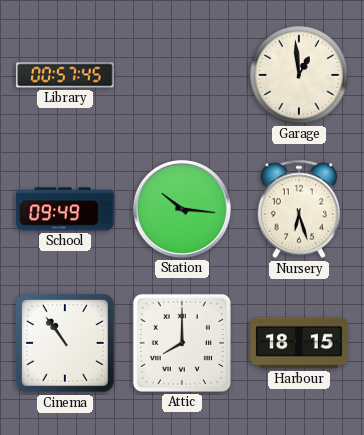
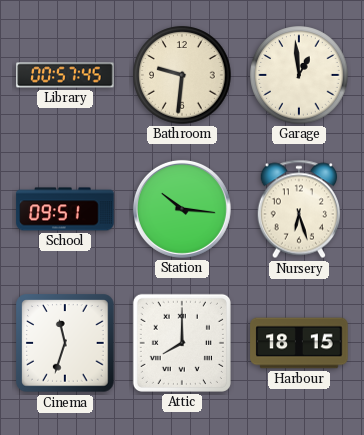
Bathroom: none -> 9:31
School: 09:49 -> 09:51
Cinema: 10:54 -> 11:33
